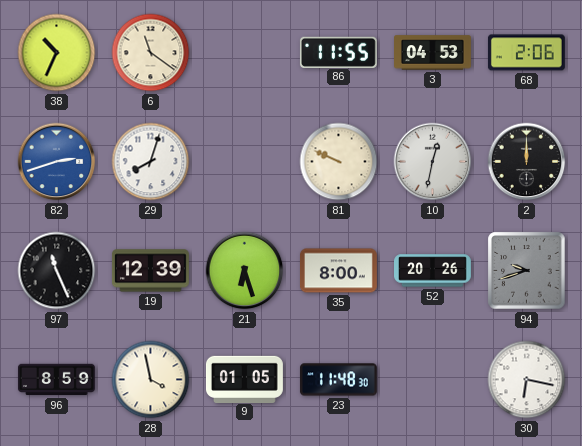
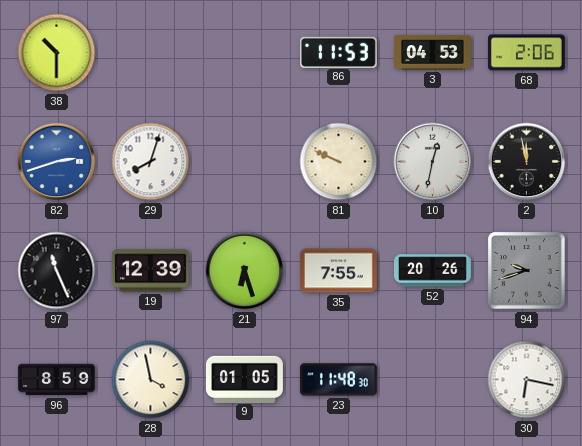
38: 10:34 -> 10:30
6: 11:21 -> none
86: 11:55 -> 11:53
2: 12:00 -> 11:58
35: 8:00 -> 7:55
